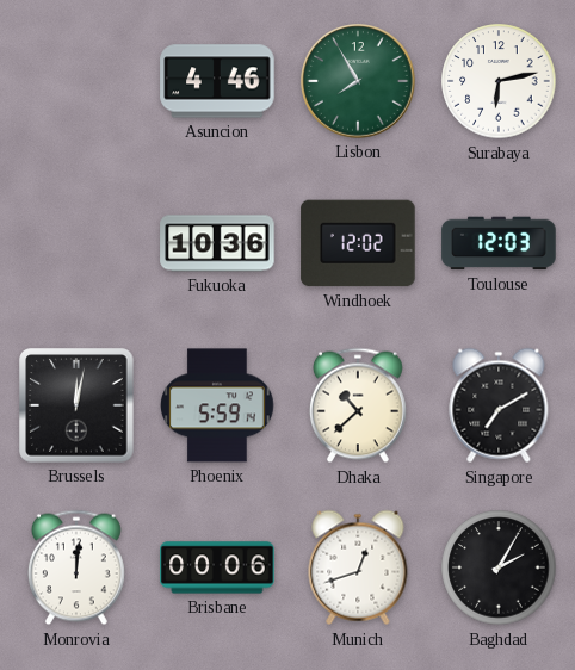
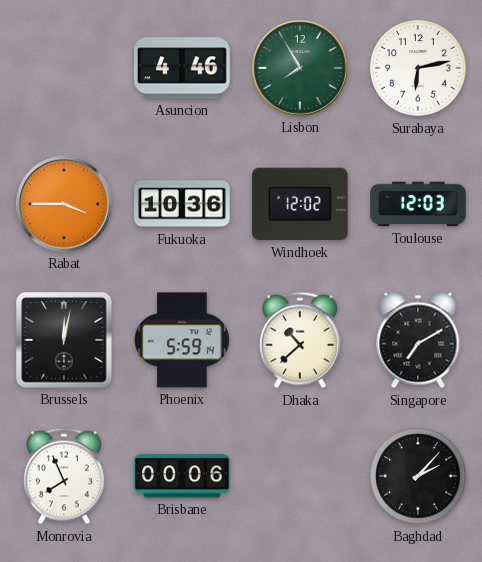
Rabat: none -> 3:45
Monrovia: 12:01 -> 7:56
Munich: 12:42 -> none
Baghdad: 2:05 -> 2:07
